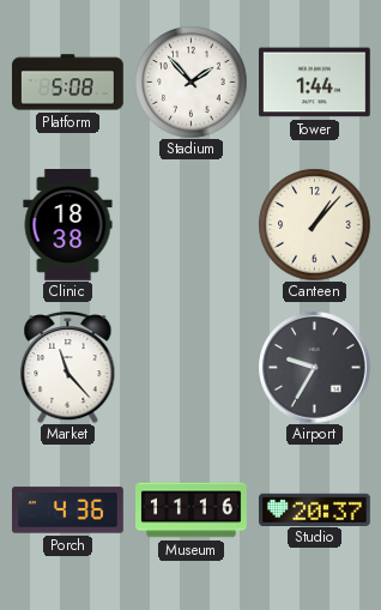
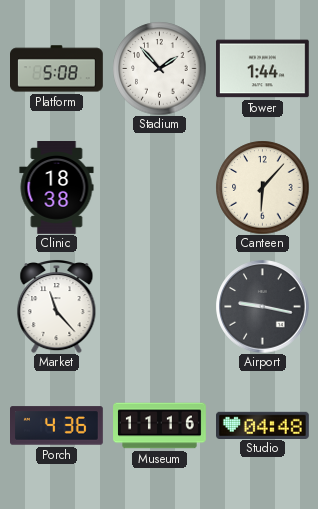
Canteen: 1:07 -> 6:07
Airport: 9:35 -> 9:17
Studio: 20:37 -> 04:48
